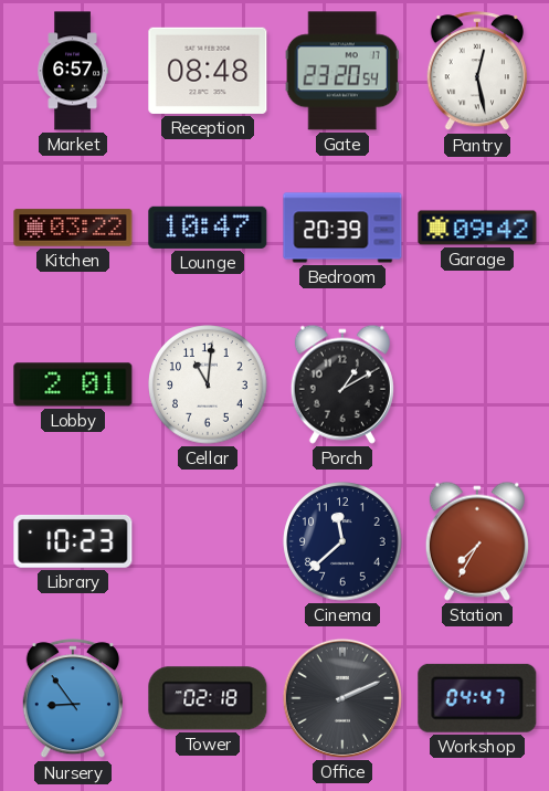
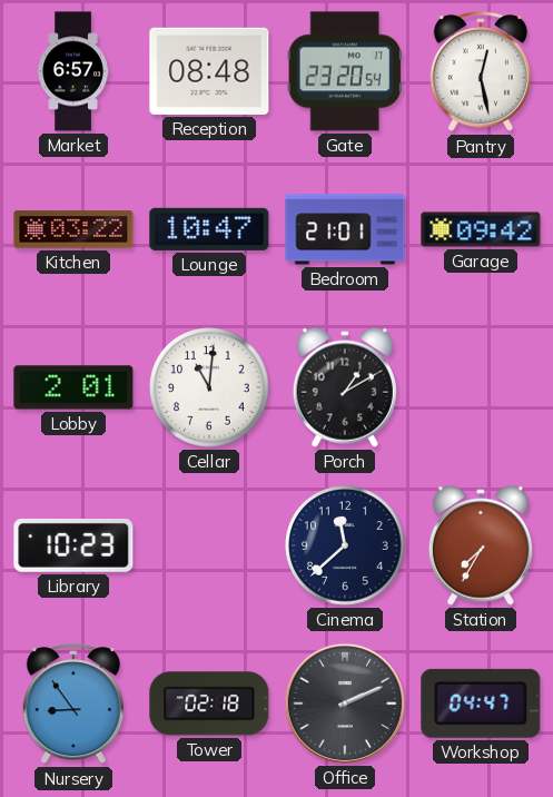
Bedroom: 20:39 -> 21:01
